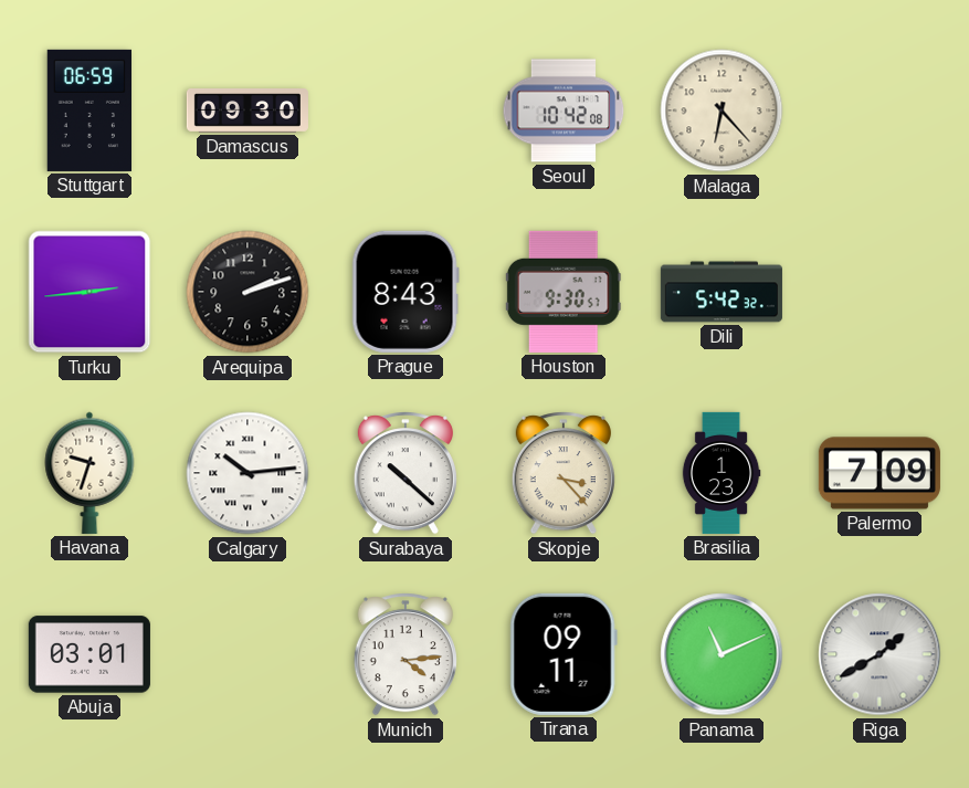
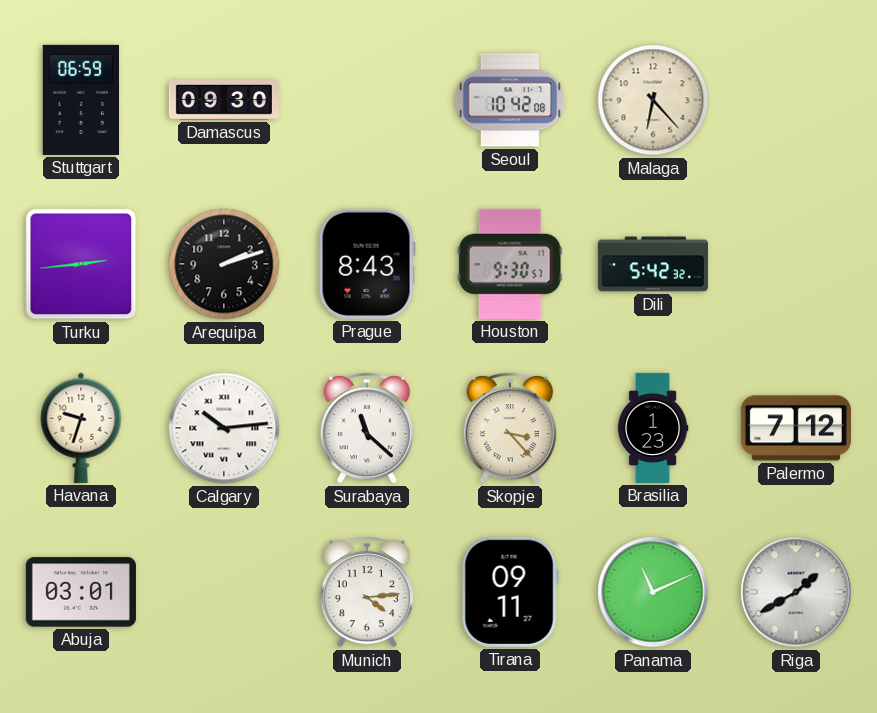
Surabaya: 10:22 -> 11:22
Palermo: 7:09 -> 7:12
